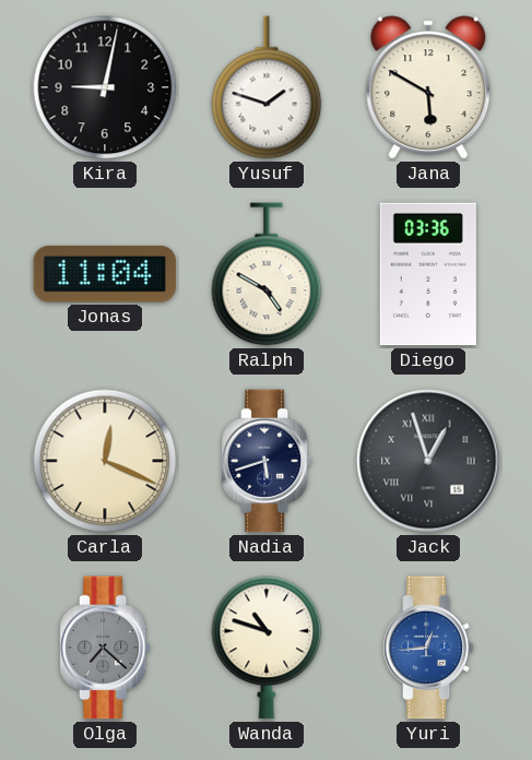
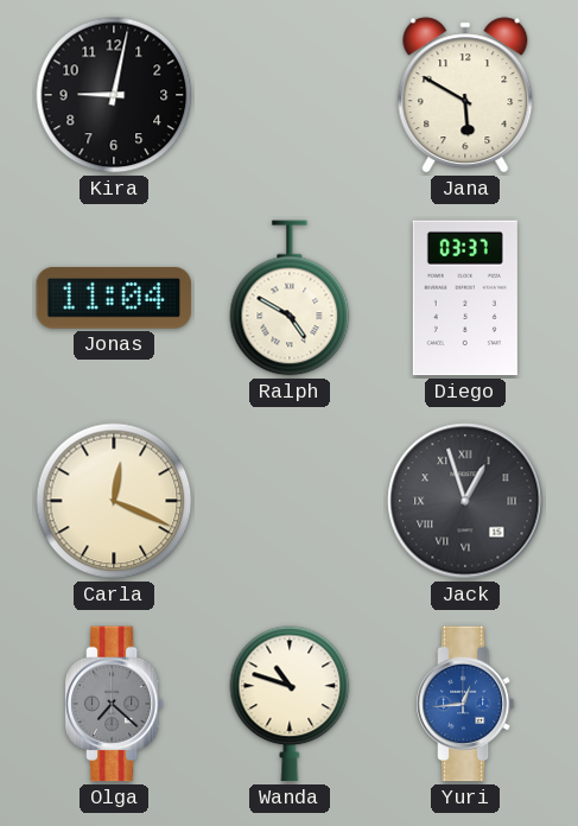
Yusuf: 1:48 -> none
Diego: 03:36 -> 03:37
Nadia: 5:42 -> none
